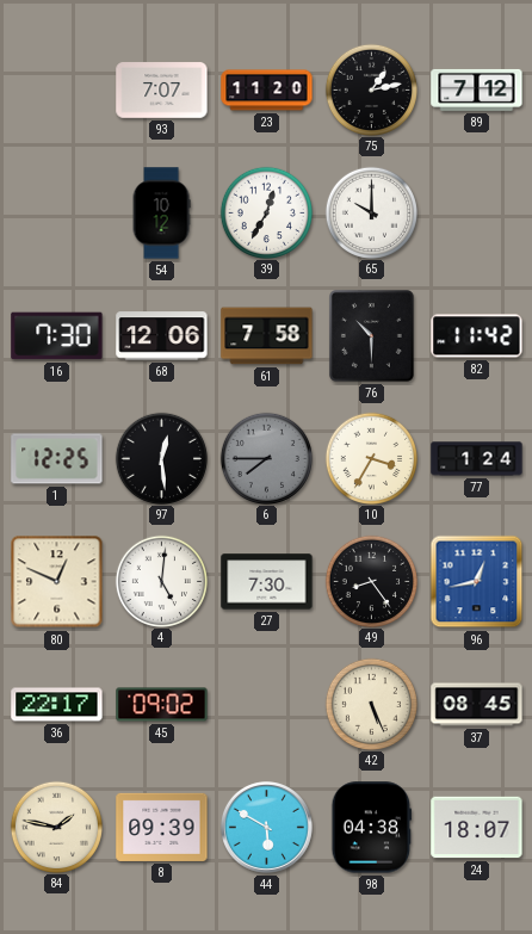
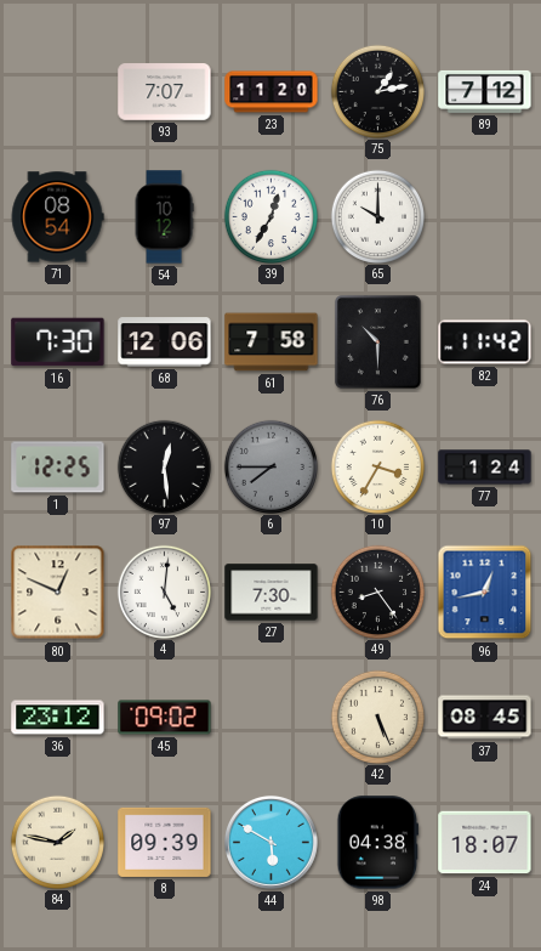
71: none -> 08:54
36: 22:17 -> 23:12
